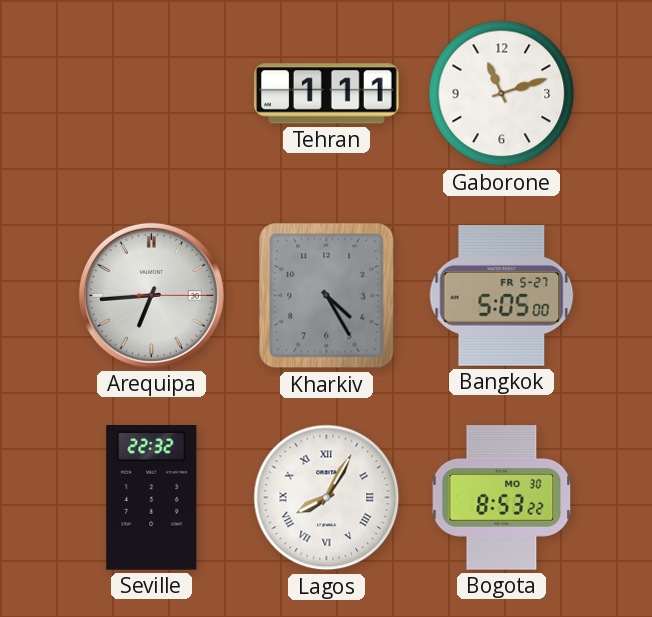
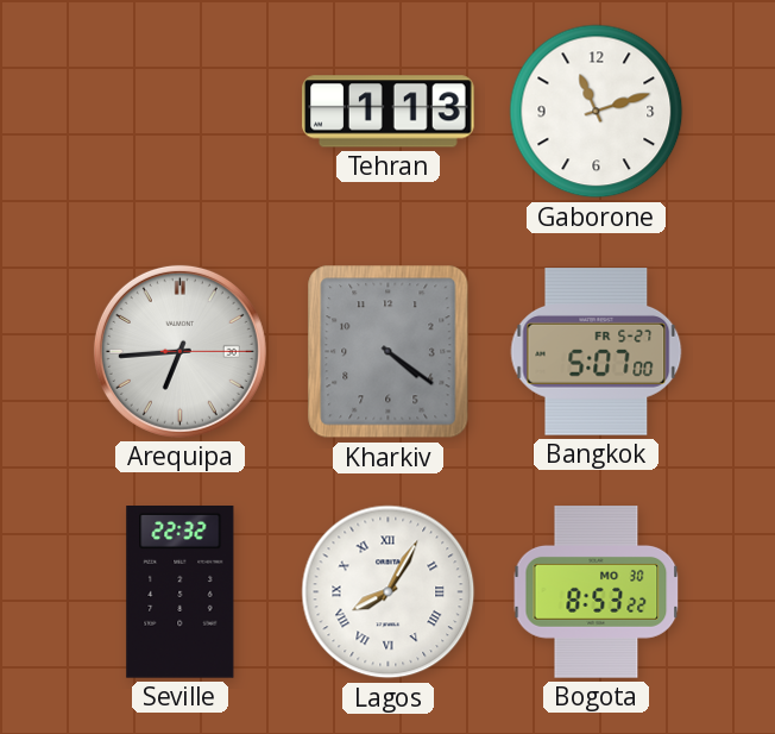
Tehran: 1:11 -> 1:13
Kharkiv: 4:25 -> 4:21
Bangkok: 5:05 -> 5:07
